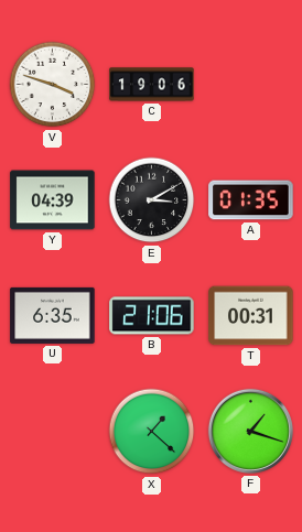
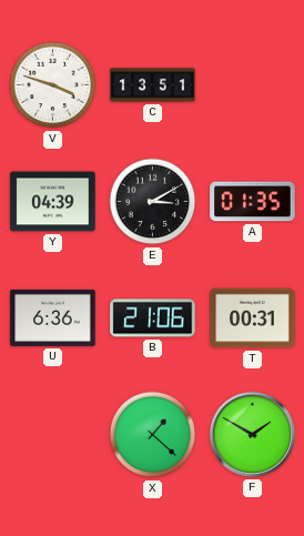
C: 19:06 -> 13:51
U: 6:35 -> 6:36
F: 1:18 -> 1:50
